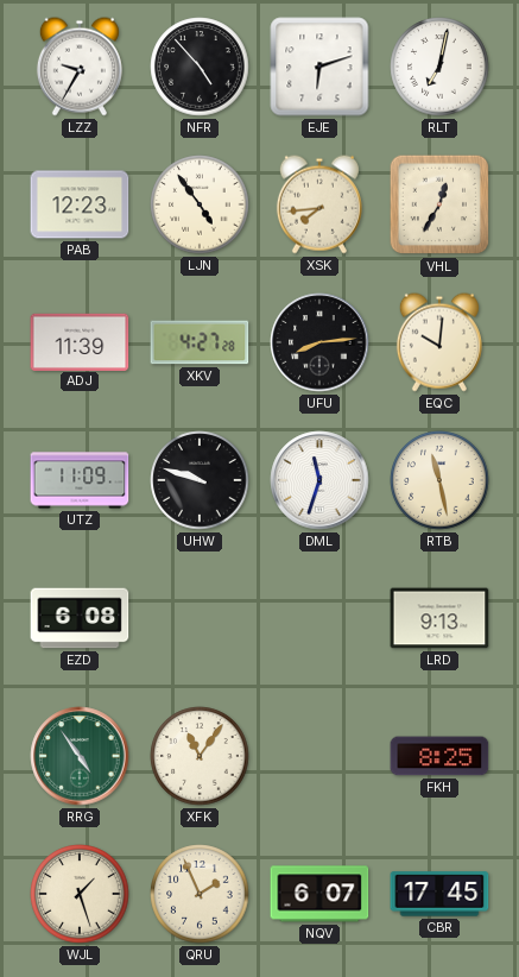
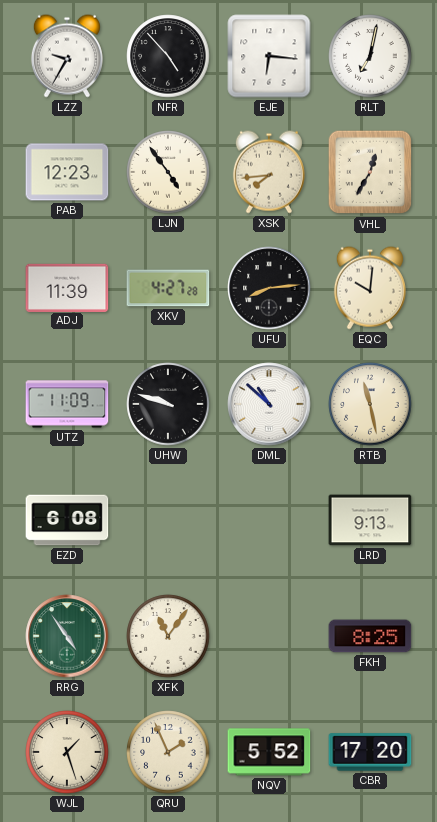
EJE: 6:12 -> 6:16
DML: 11:33 -> 10:52
NQV: 6:07 -> 5:52
CBR: 17:45 -> 17:20
